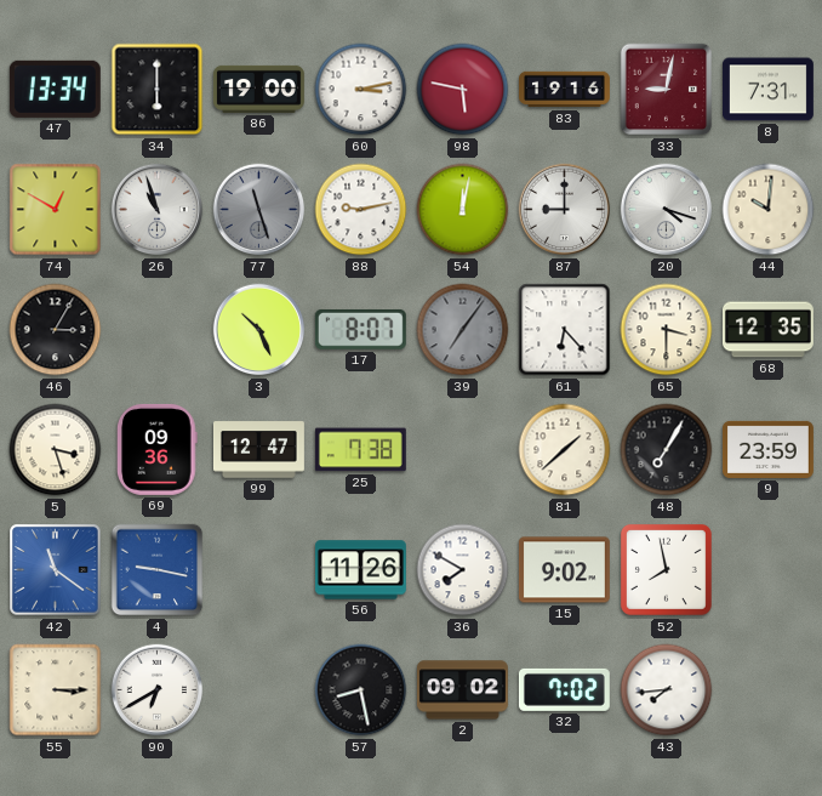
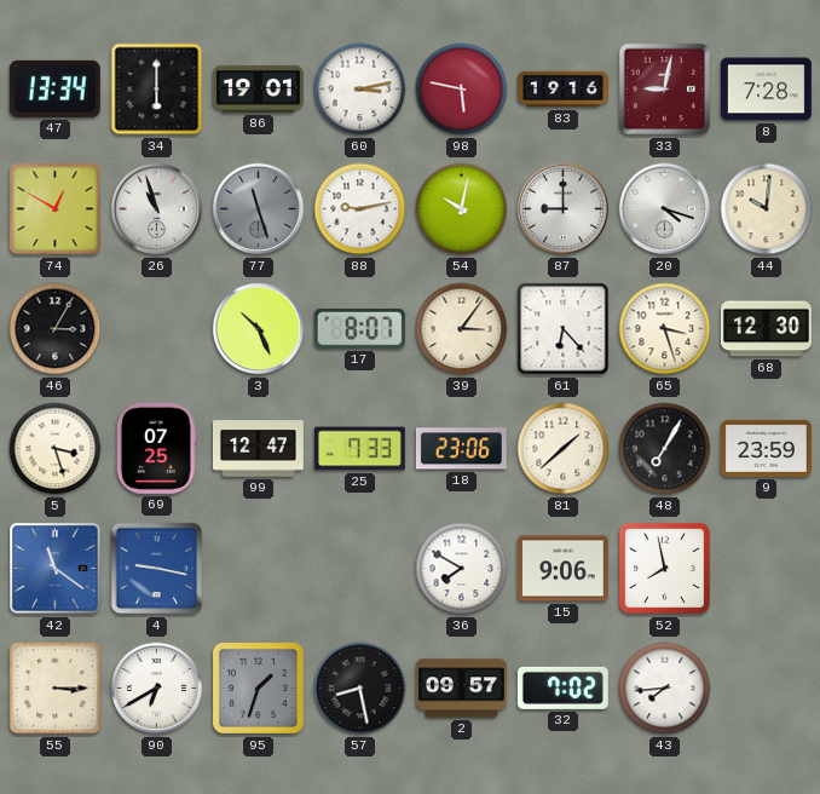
86: 19:00 -> 19:01
8: 7:31 -> 7:28
54: 12:02 -> 10:02
39: 7:06 -> 3:06
39 dial: grey -> cream
65: 3:30 -> 3:27
68: 12:35 -> 12:30
69: 09:36 -> 07:25
25: 7:38 -> 7:33
18: none -> 23:06
56: 11:26 -> none
15: 9:02 -> 9:06
95: none -> 1:33
2: 09:02 -> 09:57
